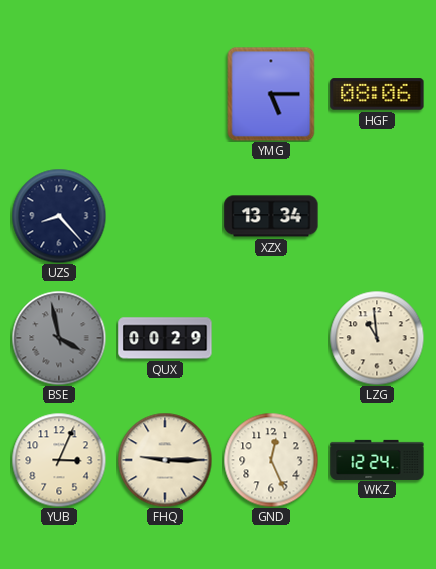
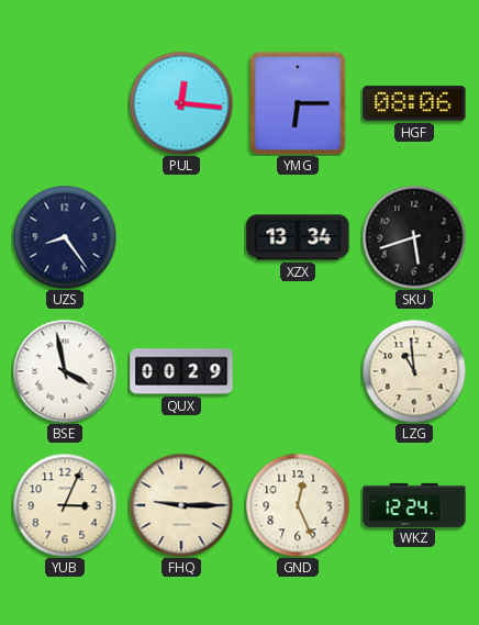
PUL: none -> 12:16
YMG: 5:15 -> 6:15
UZS: 8:23 -> 8:24
SKU: none -> 5:42
BSE dial: grey -> white
